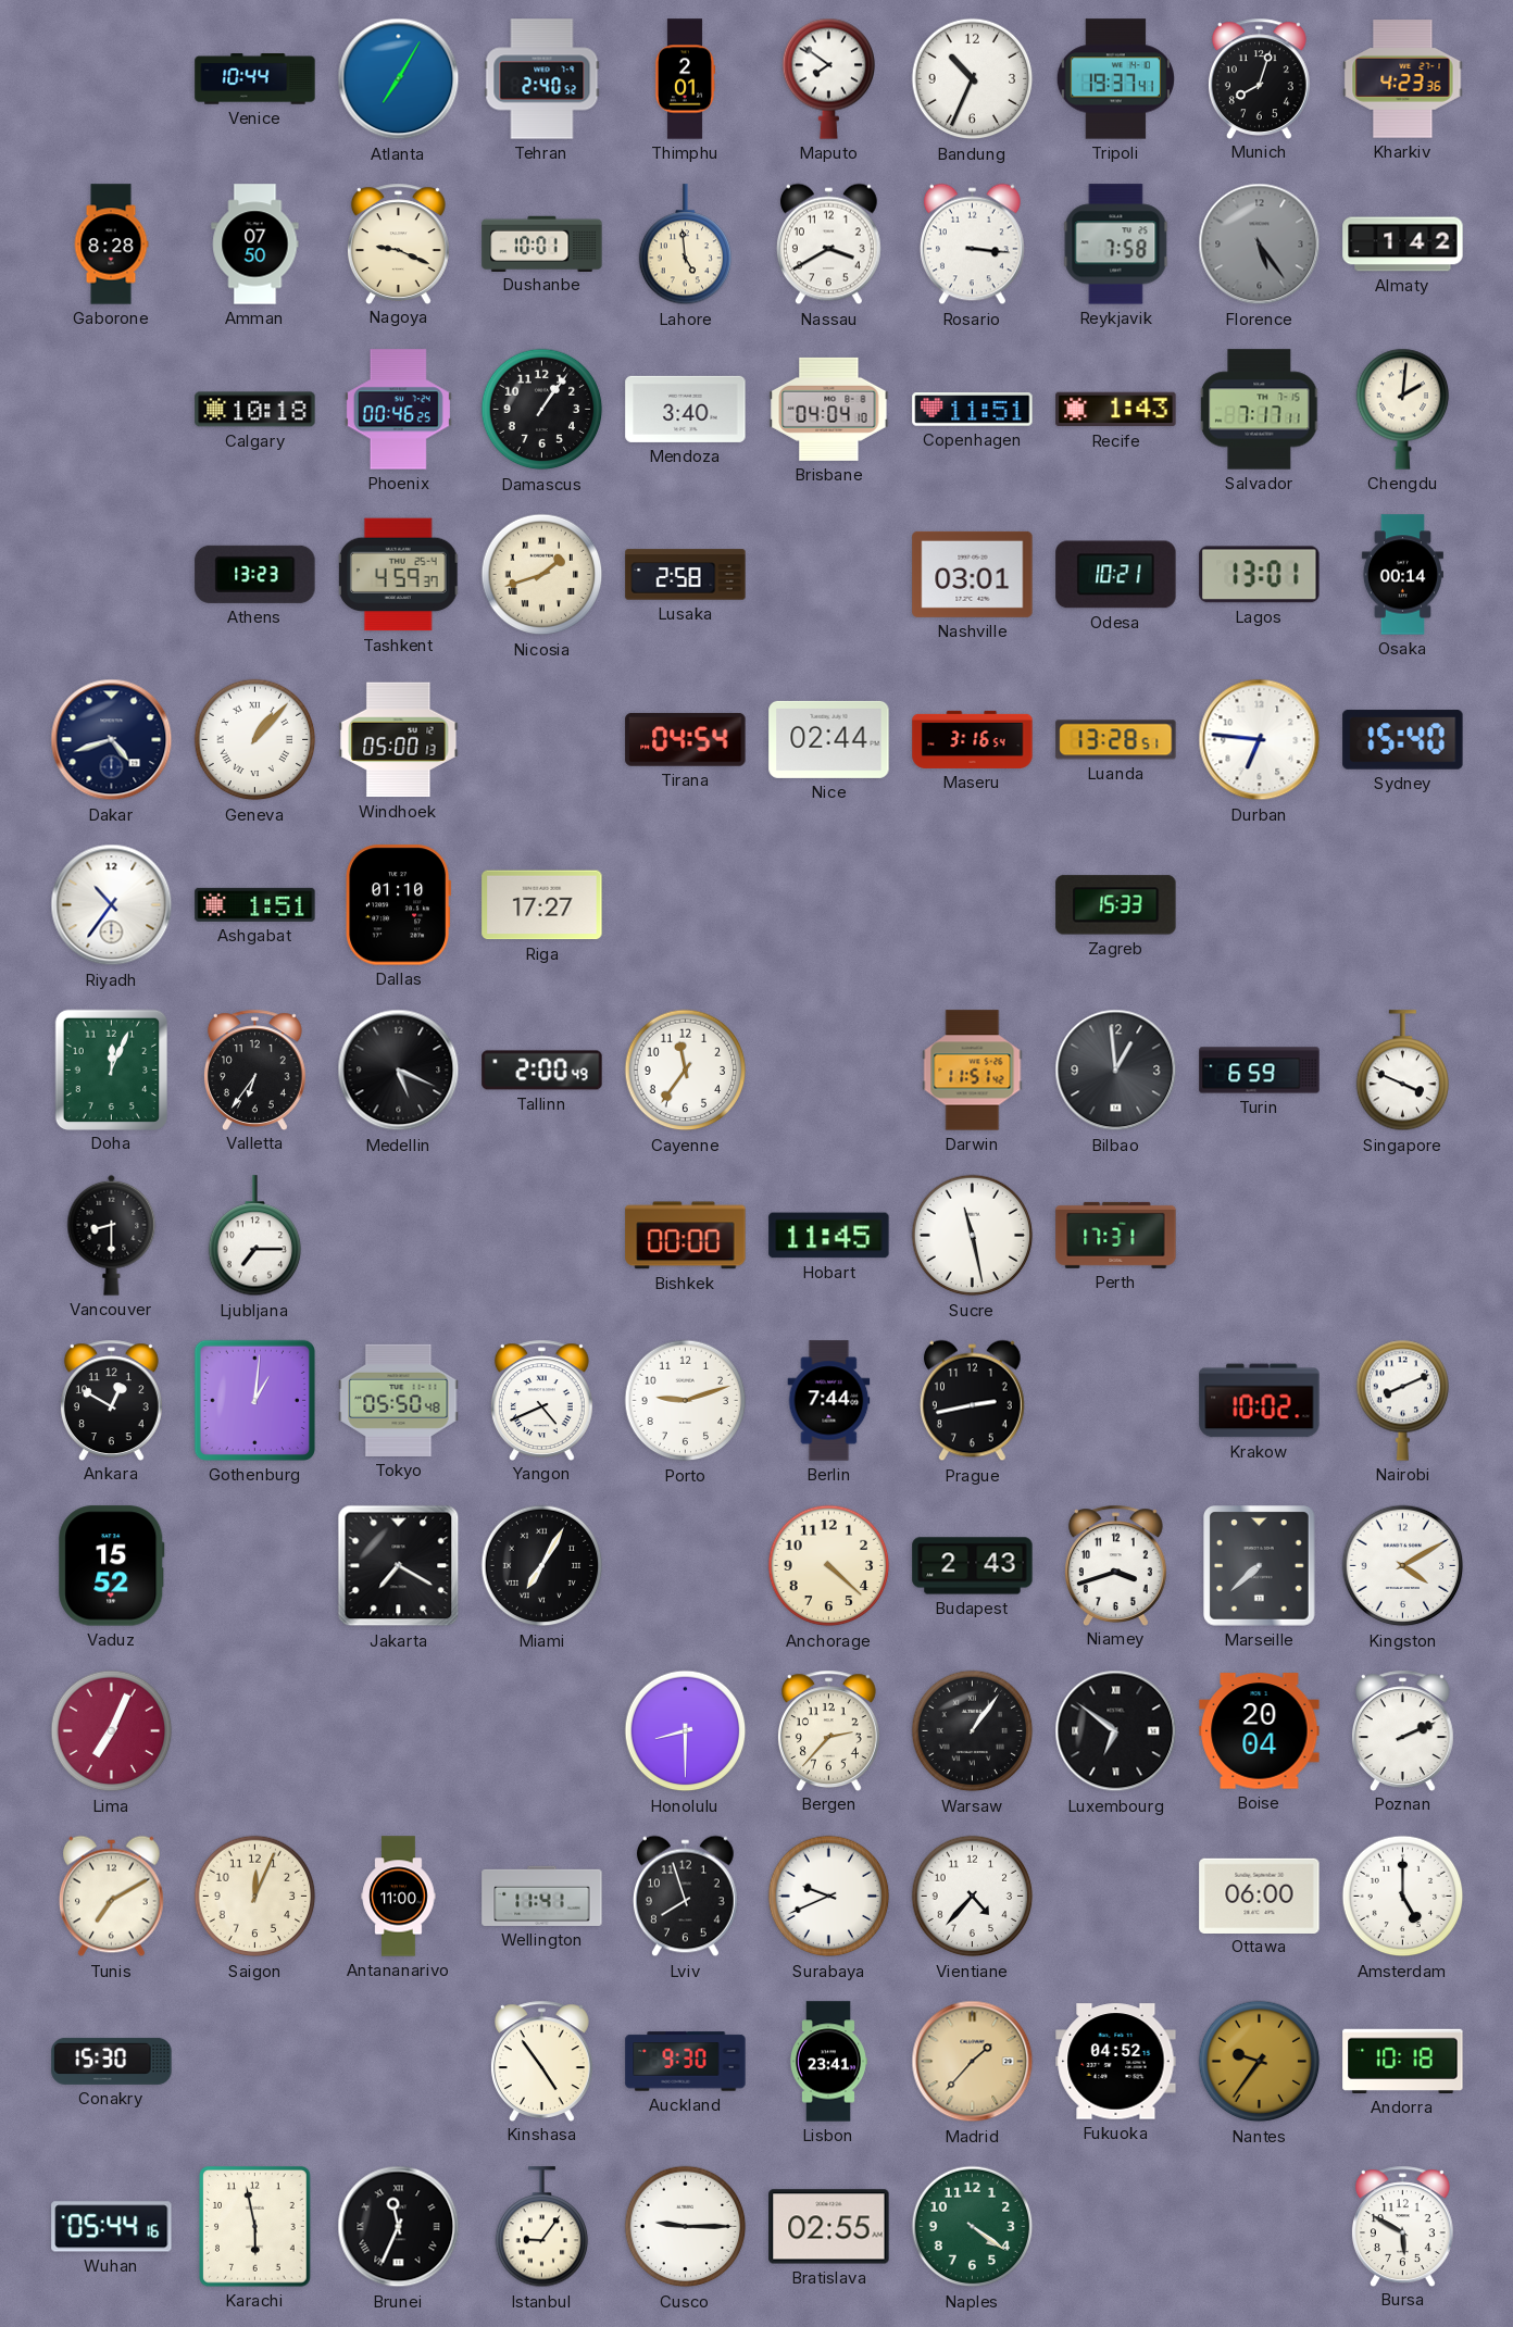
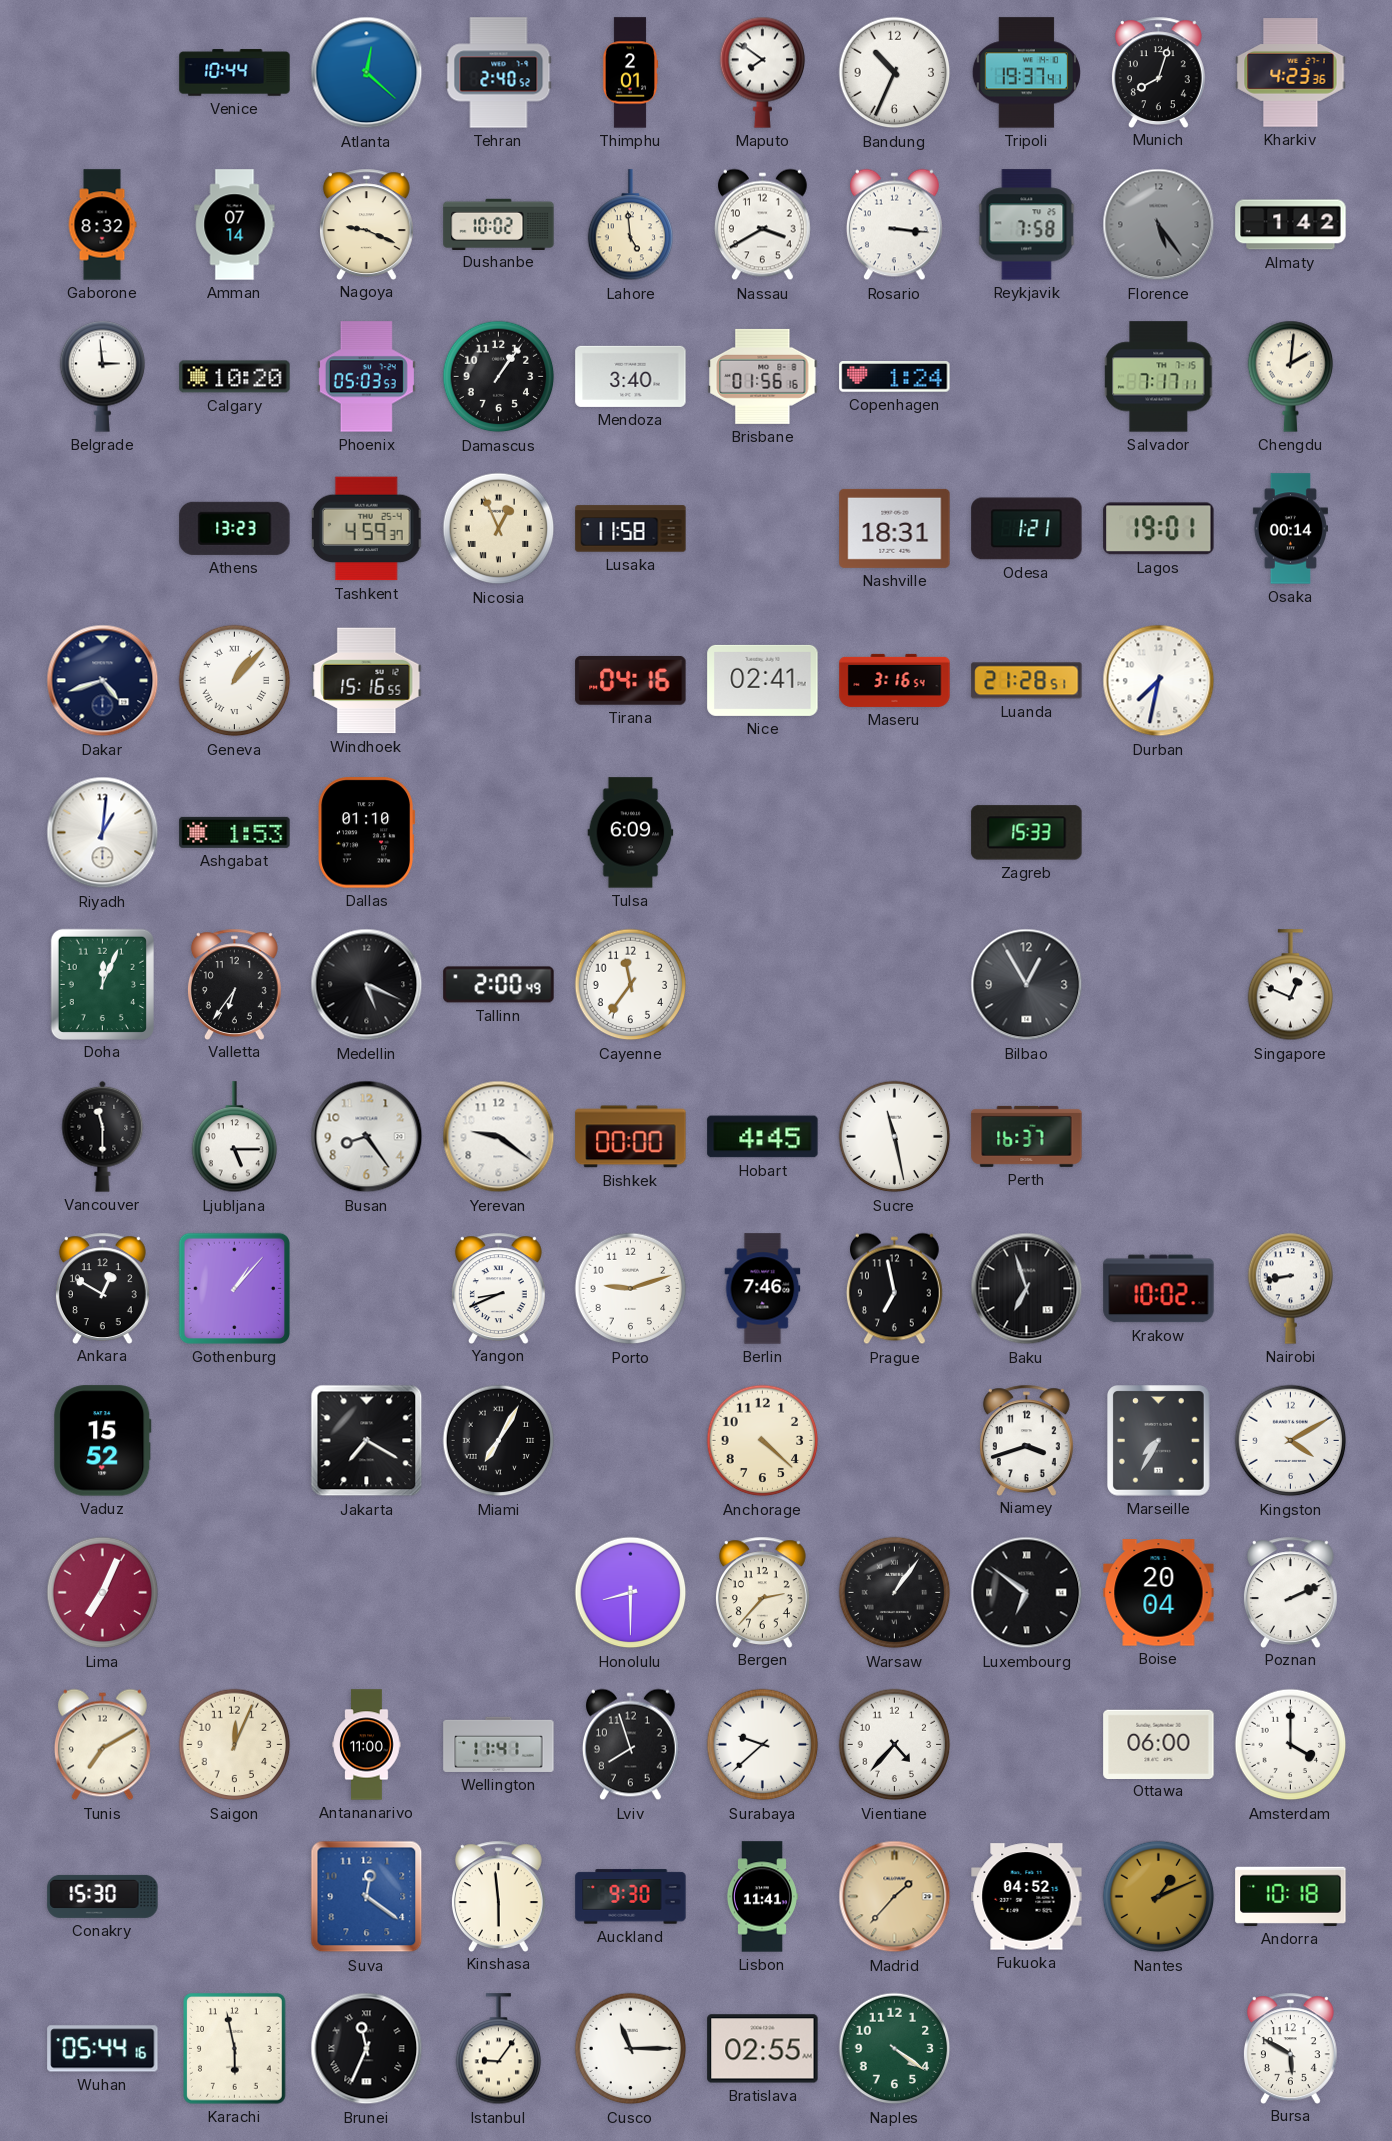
Atlanta: 7:05 -> 12:22
Gaborone: 8:28 -> 8:32
Amman: 07:50 -> 07:14
Dushanbe: 10:01 -> 10:02
Belgrade: none -> 2:59
Calgary: 10:18 -> 10:20
Phoenix: 00:46 -> 05:03
Brisbane: 04:04 -> 01:56
Copenhagen: 11:51 -> 1:24
Recife: 1:43 -> none
Nicosia: 1:42 -> 12:56
Lusaka: 2:58 -> 11:58
Nashville: 03:01 -> 18:31
Odesa: 10:21 -> 1:21
Lagos: 13:01 -> 19:01
Windhoek: 05:00 -> 15:16
Tirana: 04:54 -> 04:16
Nice: 02:44 -> 02:41
Luanda: 13:28 -> 21:28
Durban: 6:46 -> 7:32
Sydney: 15:40 -> none
Riyadh: 10:36 -> 1:01
Ashgabat: 1:51 -> 1:53
Riga: 17:27 -> none
Tulsa: none -> 6:09
Darwin: 11:51 -> none
Bilbao: 12:59 -> 12:55
Turin: 6:59 -> none
Singapore: 3:49 -> 12:49
Vancouver: 8:30 -> 11:30
Ljubljana: 7:15 -> 5:15
Busan: none -> 8:24
Yerevan: none -> 9:21
Hobart: 11:45 -> 4:45
Perth: 17:31 -> 16:37
Gothenburg: 1:01 -> 1:07
Tokyo: 05:50 -> none
Yangon: 4:41 -> 8:41
Berlin: 7:44 -> 7:46
Prague: 2:43 -> 6:58
Baku: none -> 6:57
Nairobi: 8:11 -> 8:43
Budapest: 2:43 -> none
Marseille: 7:38 -> 7:35
Surabaya: 9:41 -> 9:38
Amsterdam: 5:00 -> 4:00
Suva: none -> 12:21
Kinshasa: 4:54 -> 5:59
Lisbon: 23:41 -> 11:41
Nantes: 9:36 -> 1:11
Cusco: 9:15 -> 11:15
